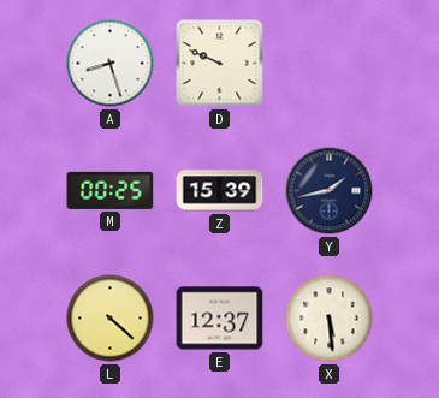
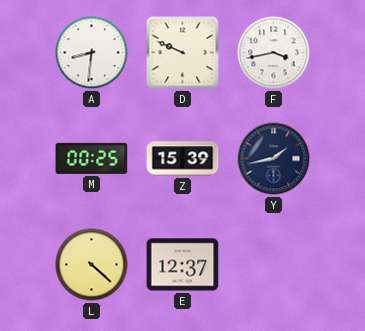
A: 8:27 -> 8:31
F: none -> 3:43
X: 5:29 -> none
